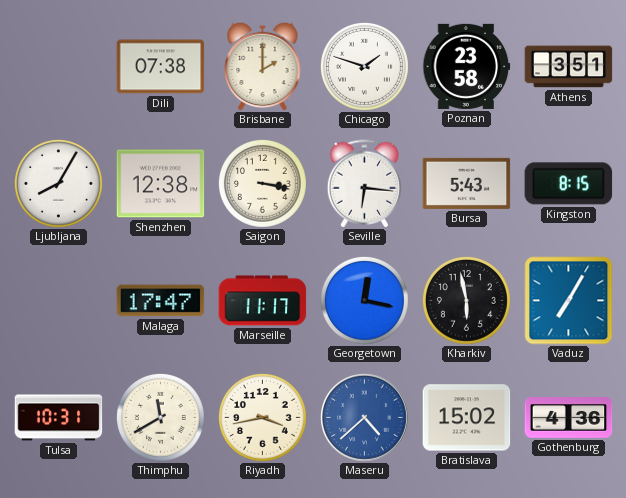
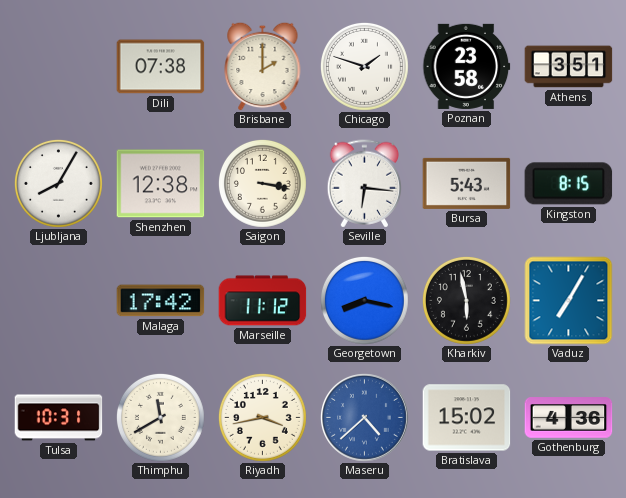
Malaga: 17:47 -> 17:42
Marseille: 11:17 -> 11:12
Georgetown: 12:17 -> 8:17
